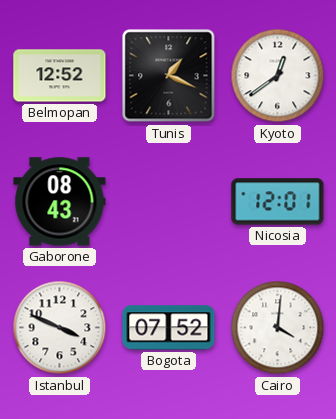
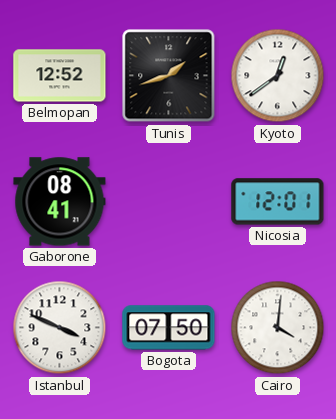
Tunis: 1:19 -> 1:42
Gaborone: 08:43 -> 08:41
Bogota: 07:52 -> 07:50
